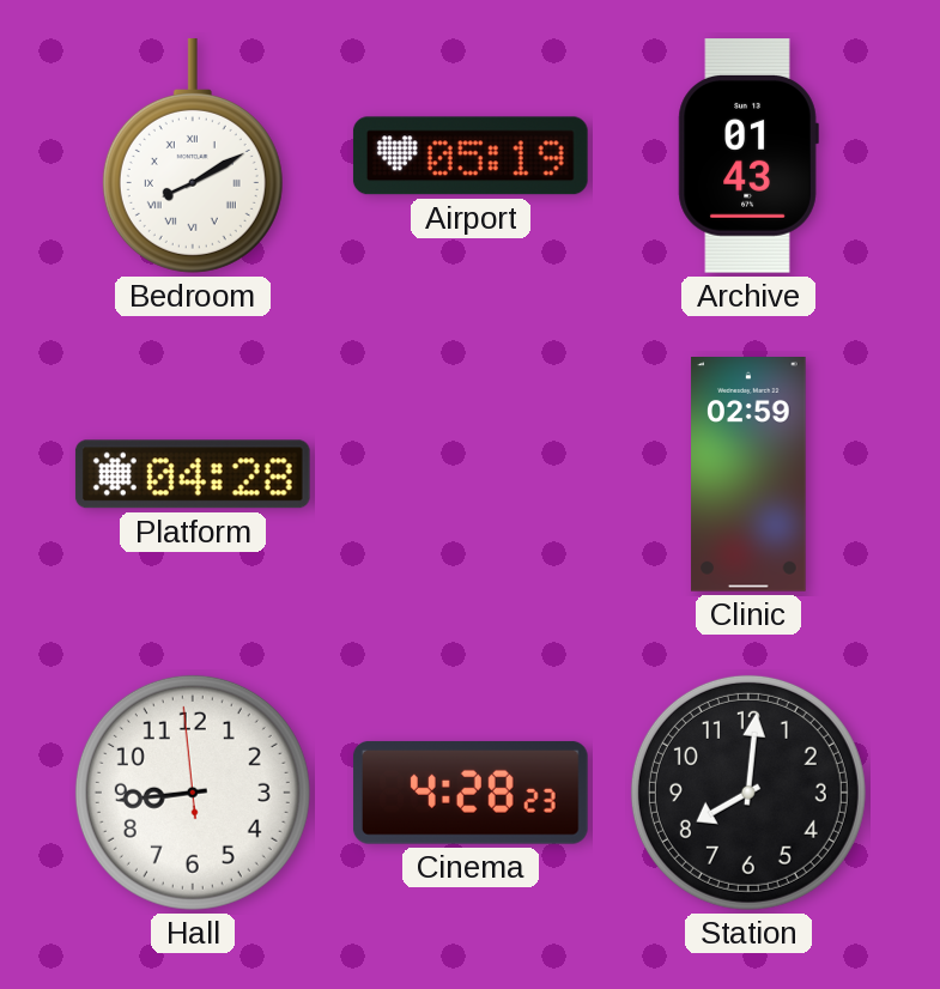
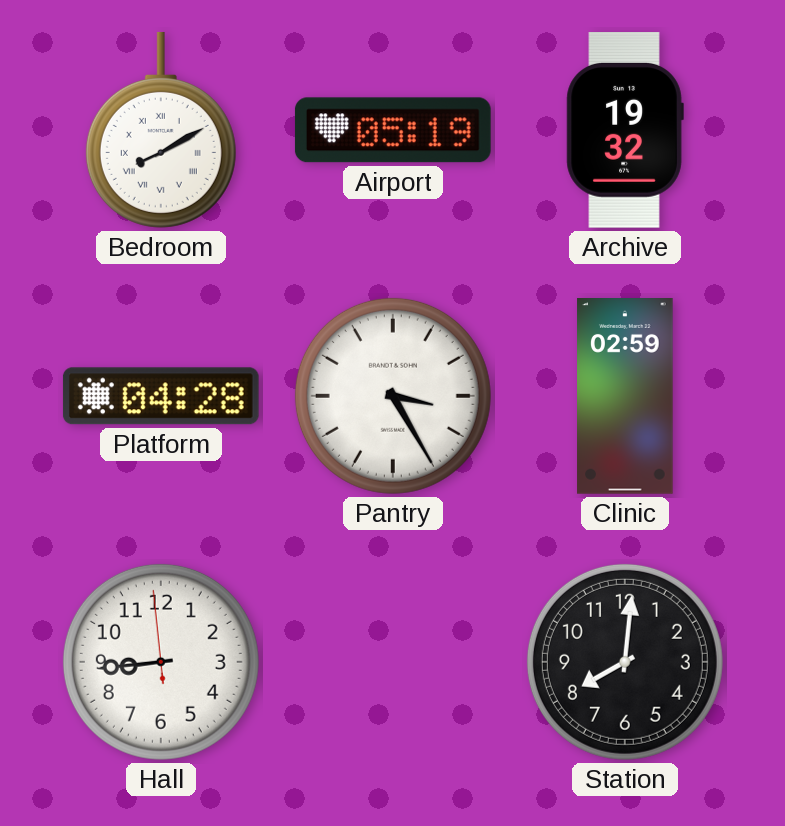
Archive: 01:43 -> 19:32
Pantry: none -> 3:25
Cinema: 4:28 -> none
